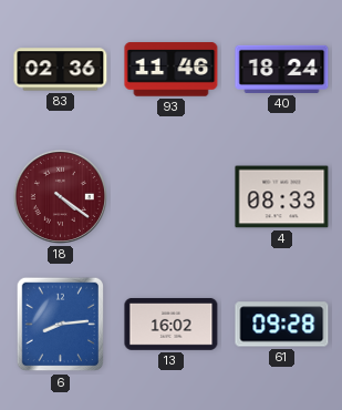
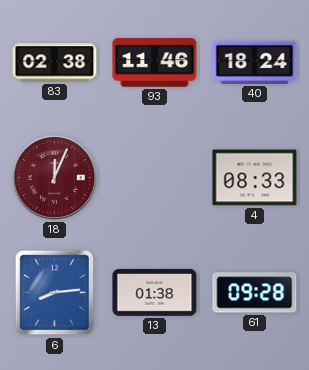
83: 02:36 -> 02:38
18: 4:21 -> 12:04
13: 16:02 -> 01:38
